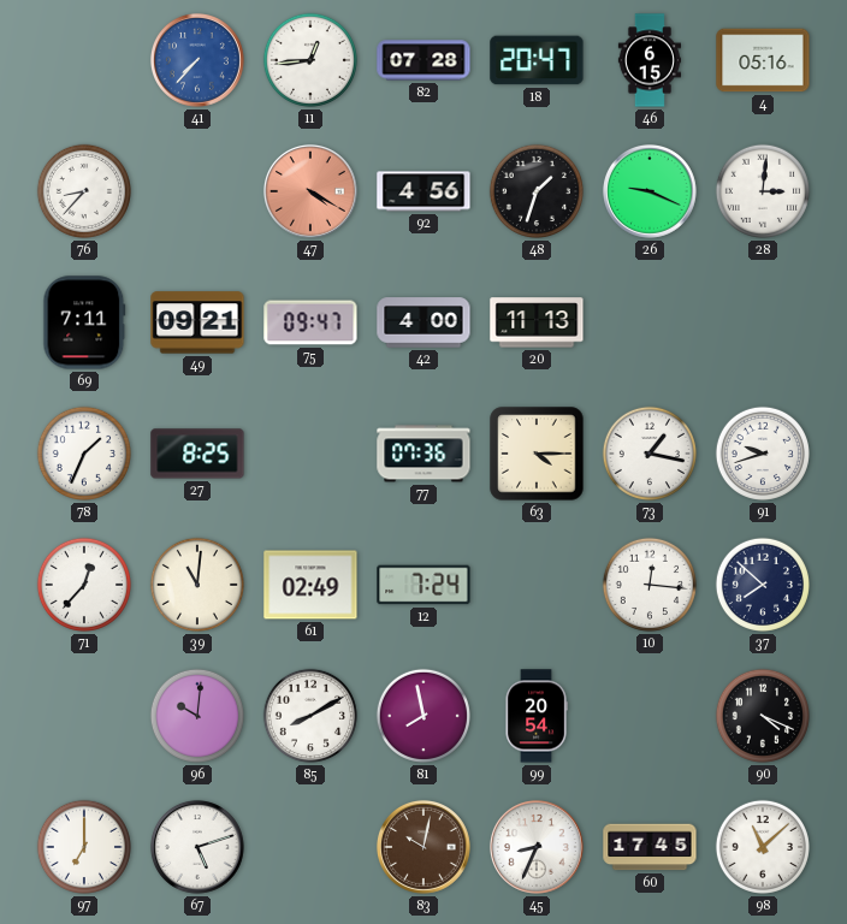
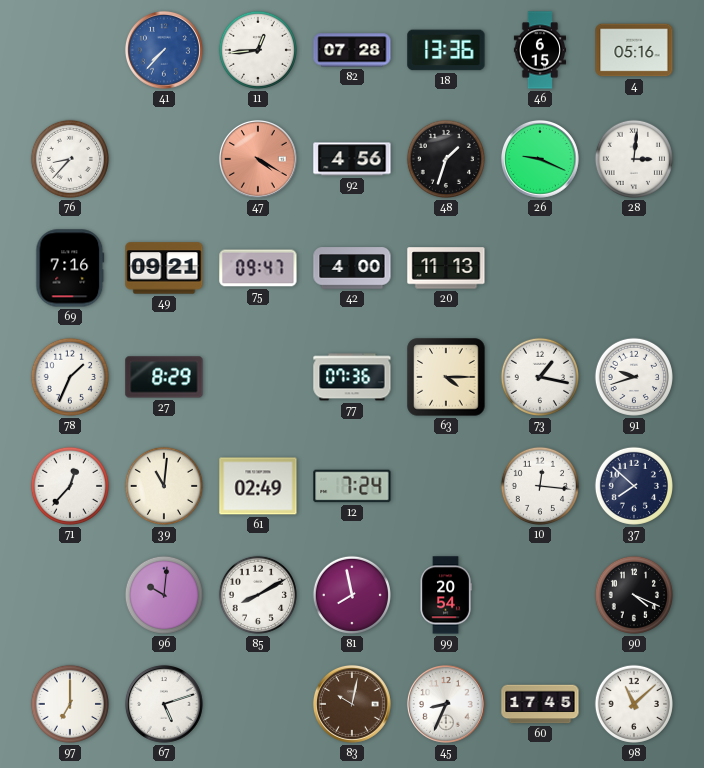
18: 20:47 -> 13:36
69: 7:11 -> 7:16
27: 8:25 -> 8:29
